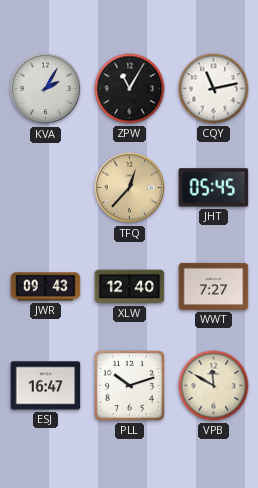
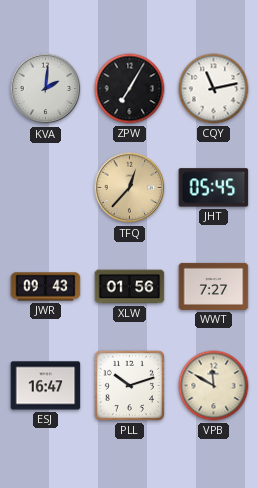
KVA: 2:05 -> 2:01
ZPW: 11:05 -> 7:05
XLW: 12:40 -> 01:56
